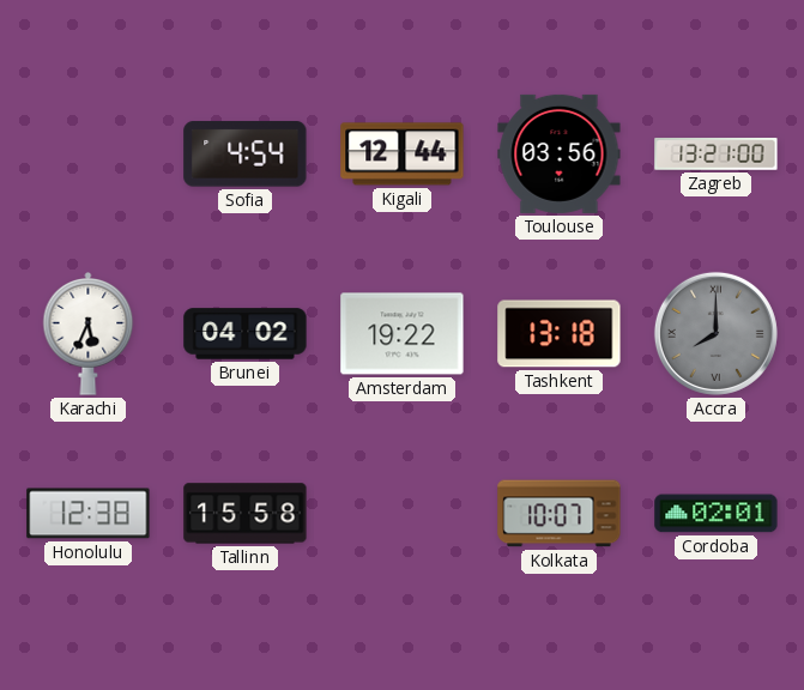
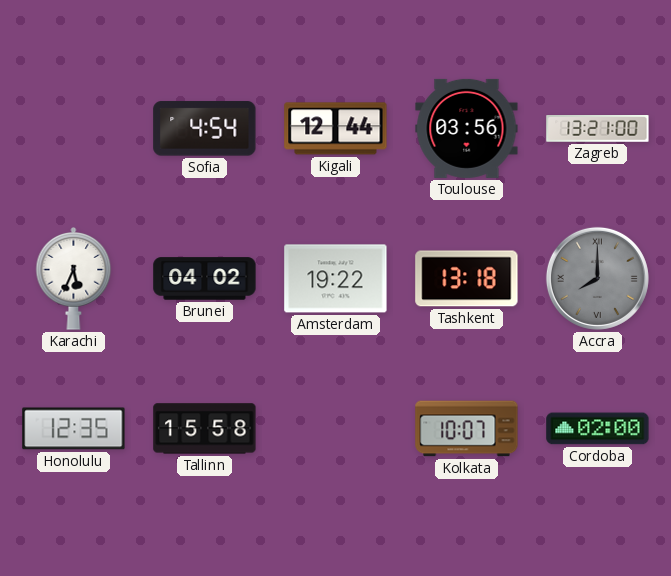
Honolulu: 12:38 -> 12:35
Cordoba: 02:01 -> 02:00
